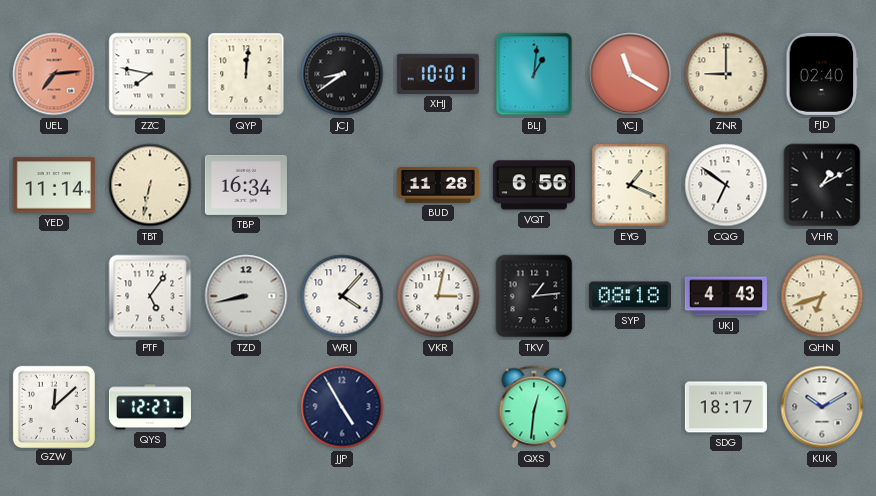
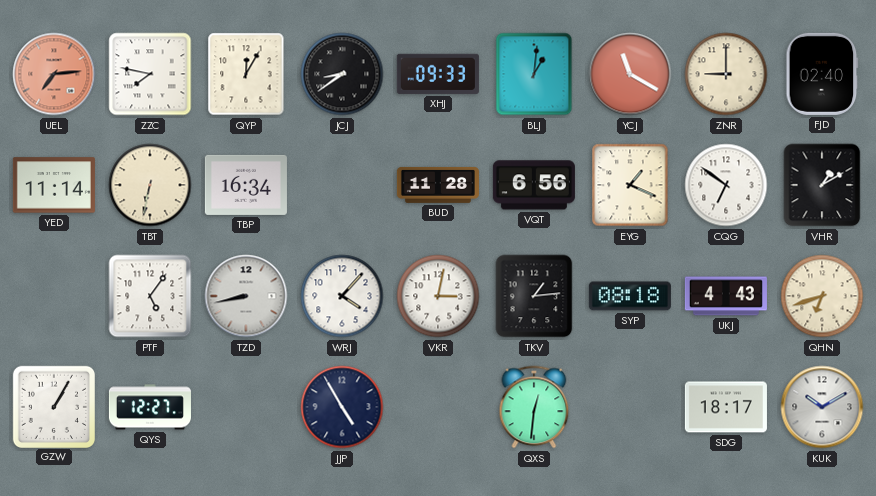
QYP: 12:01 -> 12:05
XHJ: 10:01 -> 09:33
GZW: 12:08 -> 1:05
